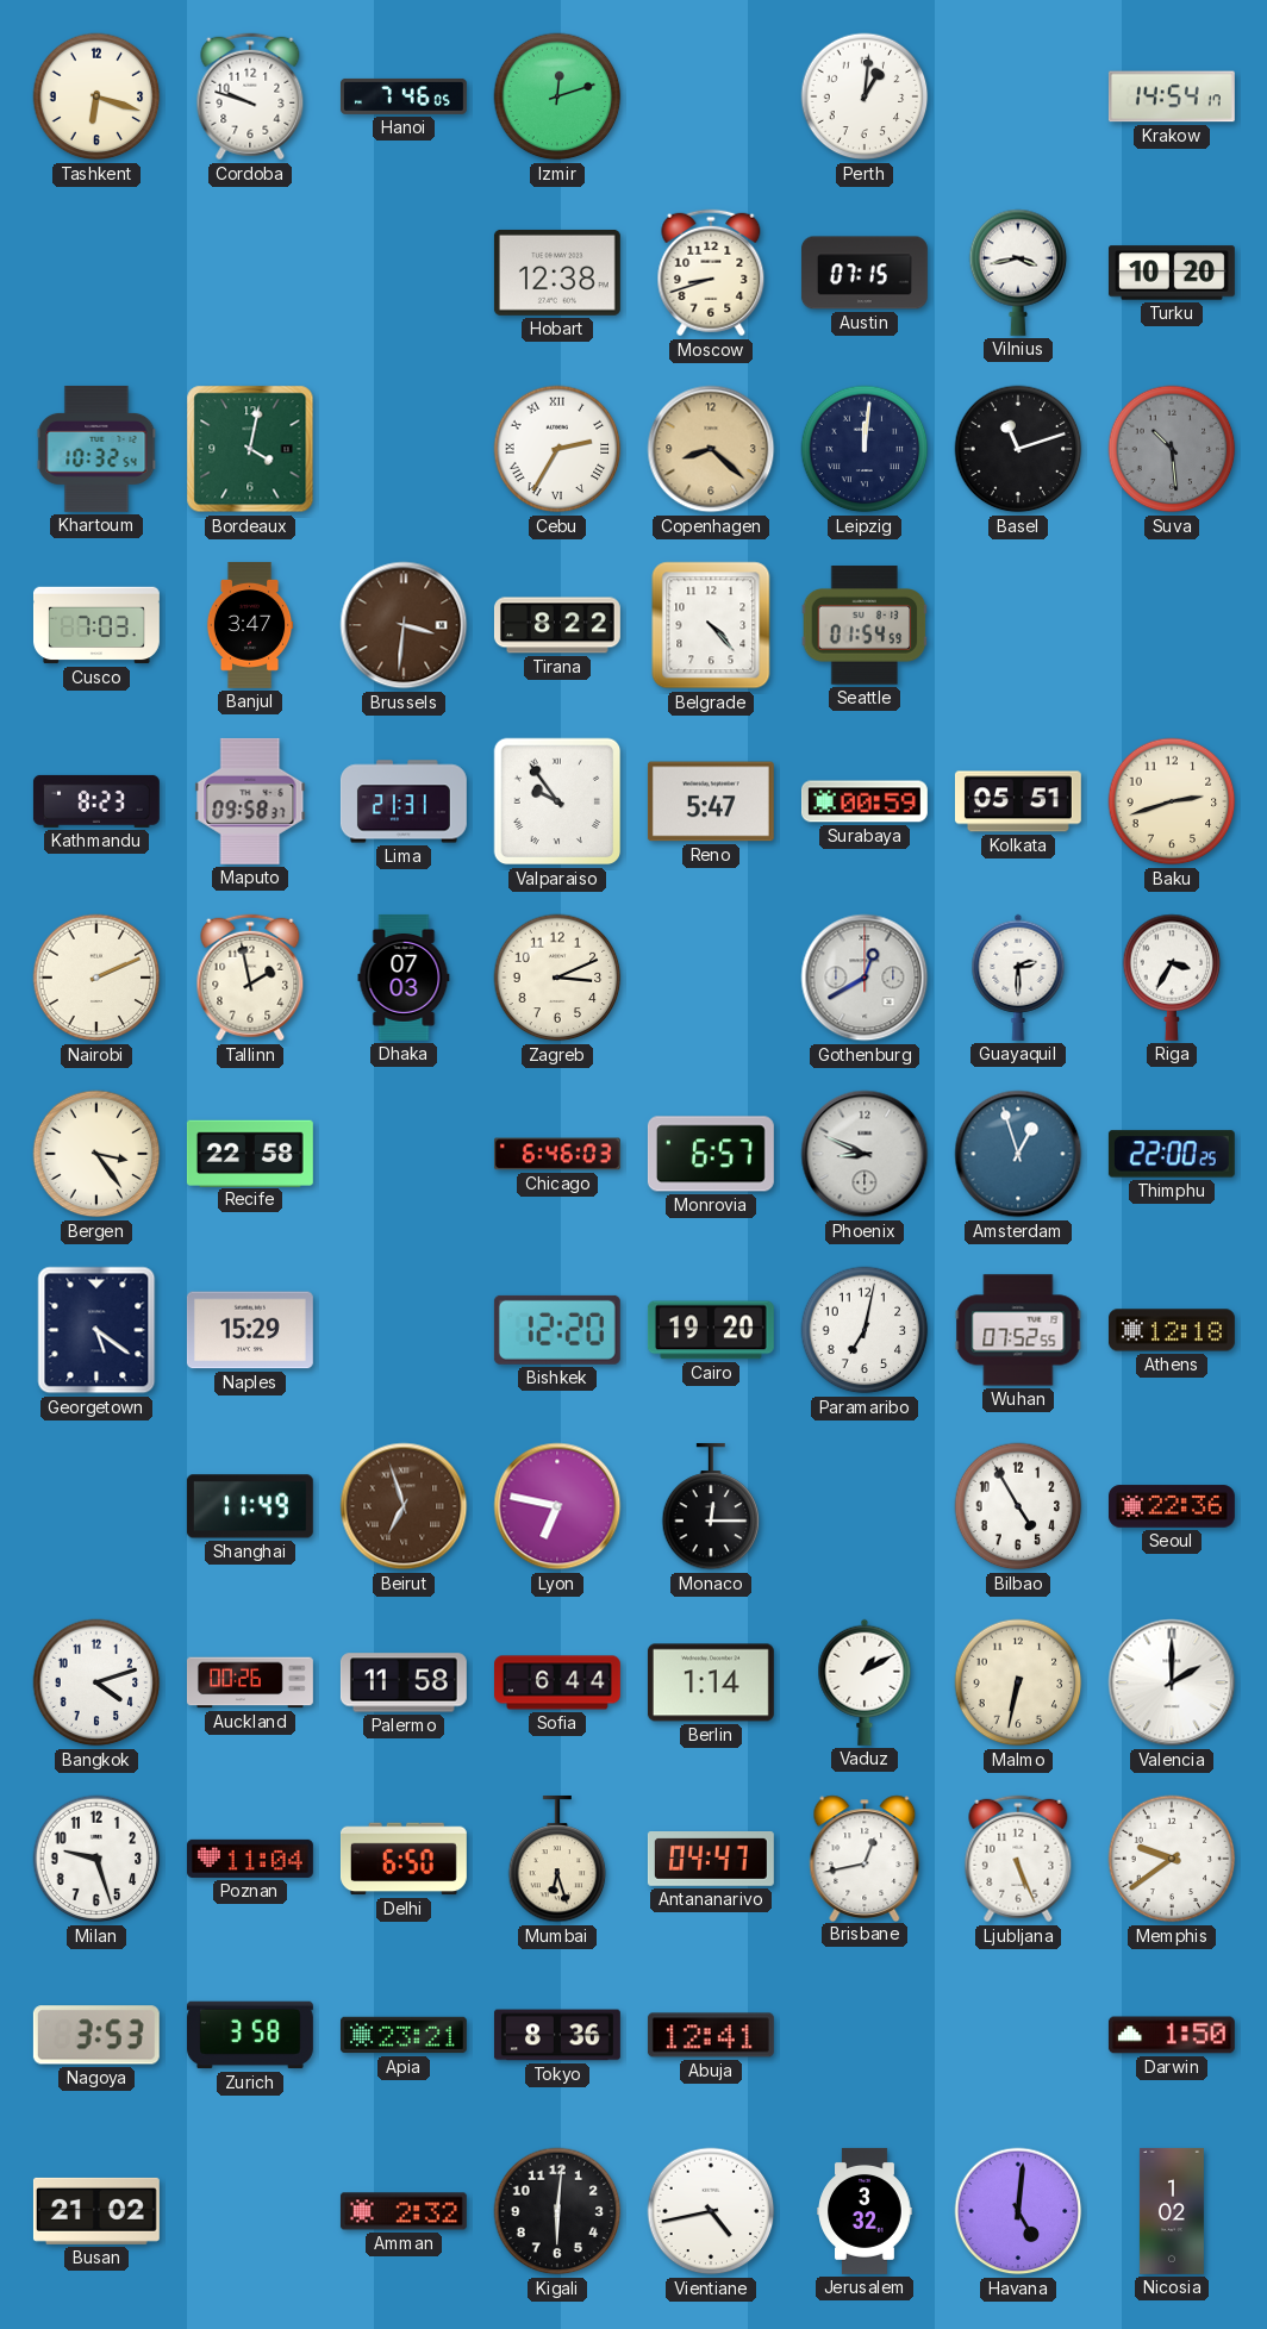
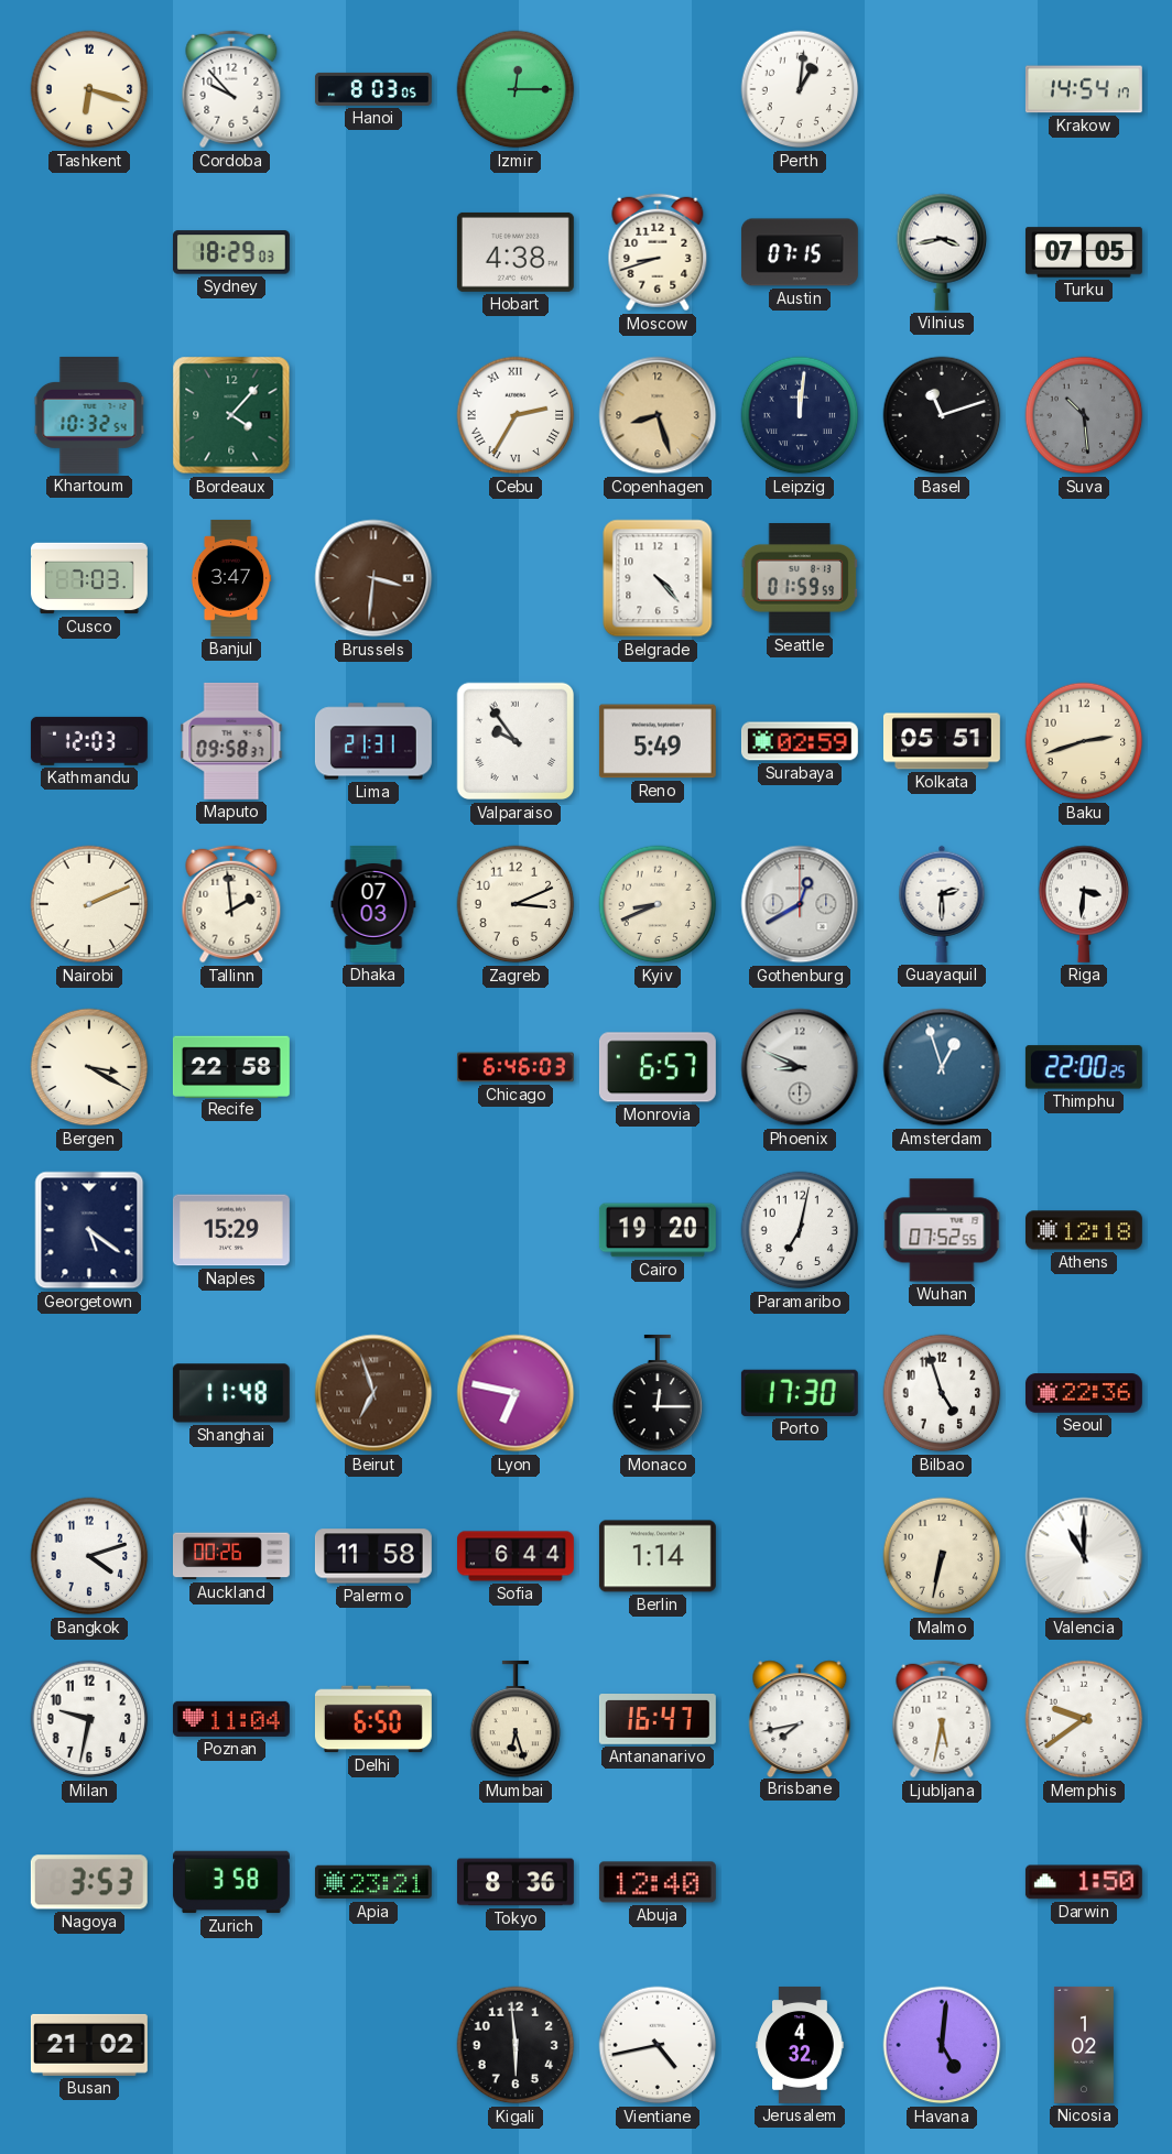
Cordoba: 9:48 -> 9:53
Hanoi: 7:46 -> 8:03
Izmir: 12:12 -> 12:15
Sydney: none -> 18:29
Hobart: 12:38 -> 4:38
Turku: 10:20 -> 07:05
Bordeaux: 4:02 -> 4:07
Copenhagen: 8:22 -> 8:27
Tirana: 8:22 -> none
Seattle: 01:54 -> 01:59
Kathmandu: 8:23 -> 12:03
Reno: 5:47 -> 5:49
Surabaya: 00:59 -> 02:59
Tallinn: 1:58 -> 1:59
Kyiv: none -> 8:41
Riga: 3:35 -> 3:31
Bergen: 3:24 -> 3:20
Bishkek: 12:20 -> none
Shanghai: 11:49 -> 11:48
Porto: none -> 17:30
Bilbao: 4:55 -> 4:57
Vaduz: 1:10 -> none
Valencia: 2:00 -> 11:00
Milan: 9:27 -> 9:32
Antananarivo: 04:47 -> 16:47
Brisbane: 12:43 -> 7:43
Ljubljana: 5:26 -> 5:32
Abuja: 12:41 -> 12:40
Amman: 2:32 -> none
Kigali: 6:01 -> 5:59
Jerusalem: 3:32 -> 4:32
